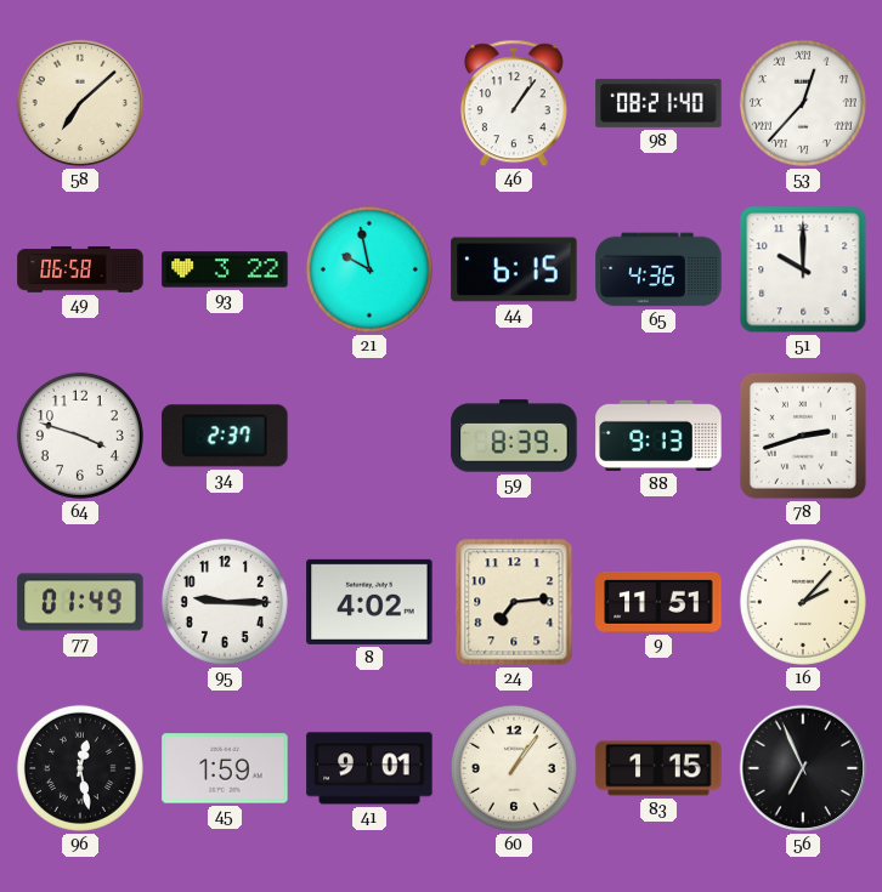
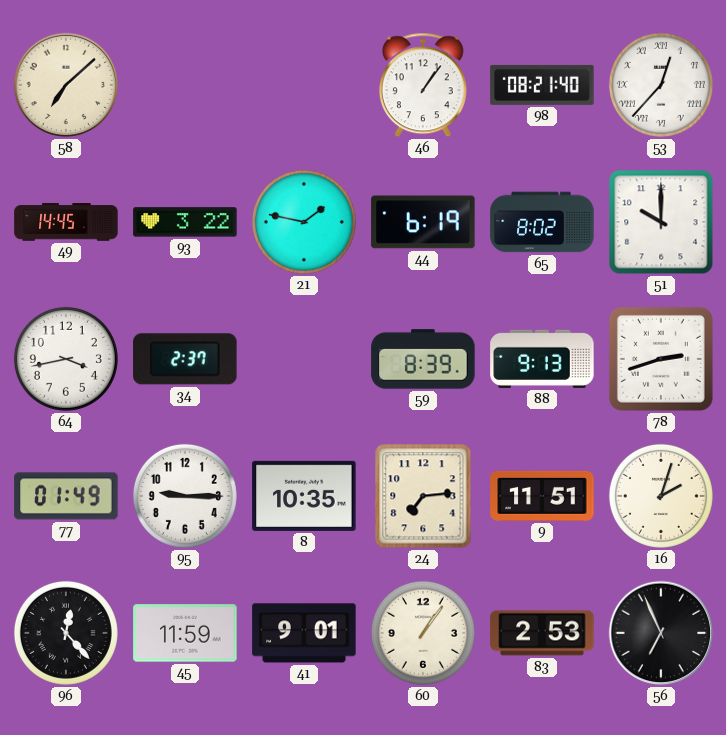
49: 06:58 -> 14:45
21: 9:58 -> 1:47
44: 6:15 -> 6:19
65: 4:36 -> 8:02
64: 3:48 -> 3:43
8: 4:02 -> 10:35
16: 2:07 -> 2:03
96: 12:28 -> 12:23
45: 1:59 -> 11:59
83: 1:15 -> 2:53
